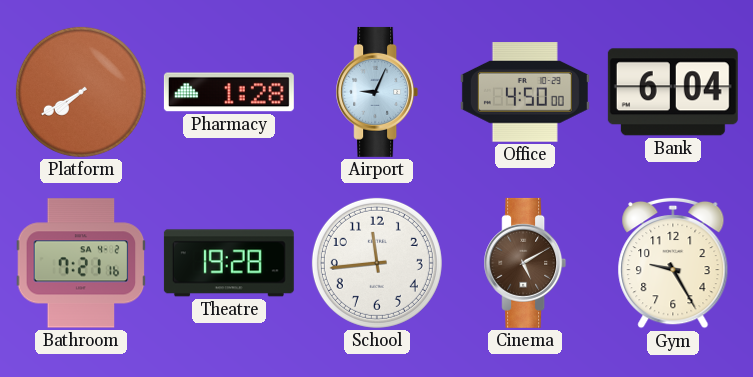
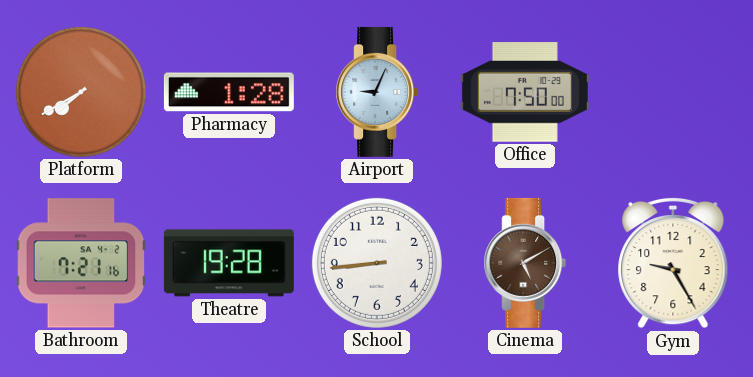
Office: 4:50 -> 7:50
Bank: 6:04 -> none
School: 11:44 -> 8:44
